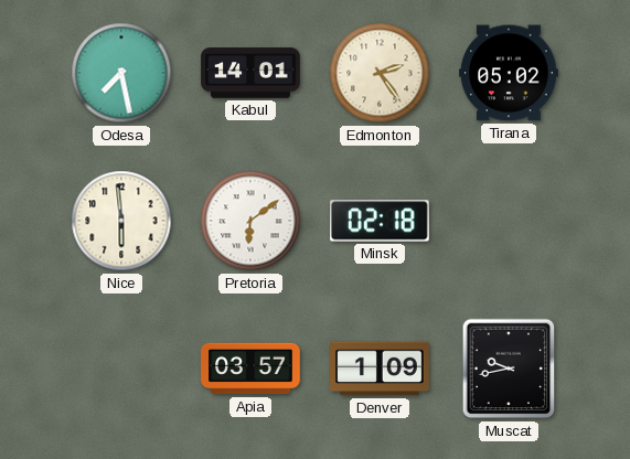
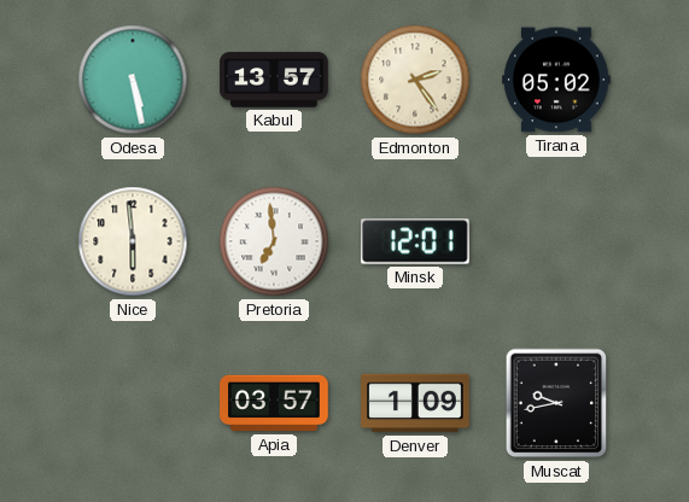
Odesa: 7:28 -> 5:28
Kabul: 14:01 -> 13:57
Pretoria: 6:09 -> 6:59
Minsk: 02:18 -> 12:01
